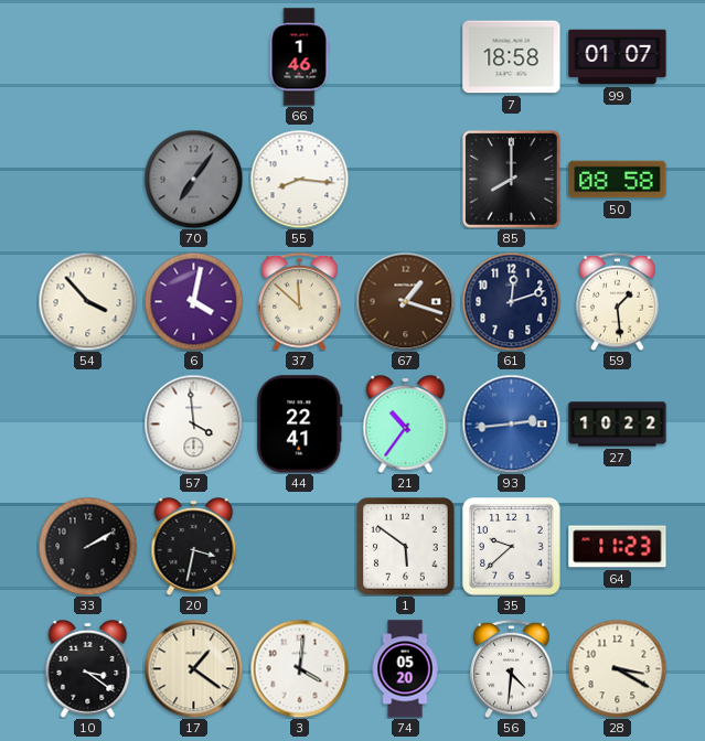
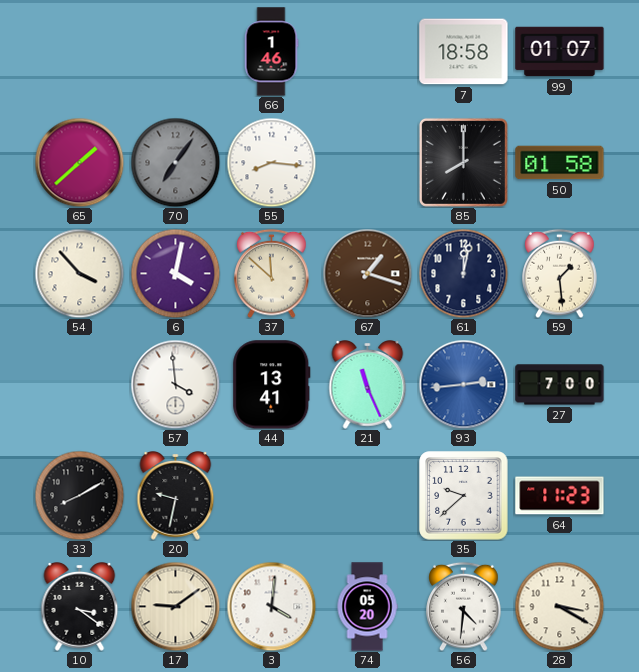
65: none -> 1:38
50: 08:58 -> 01:58
61: 12:12 -> 12:02
44: 22:41 -> 13:41
21: 10:36 -> 11:26
27: 10:22 -> 7:00
33: 2:10 -> 8:10
20: 3:32 -> 9:32
1: 5:51 -> none
17: 1:21 -> 9:09
